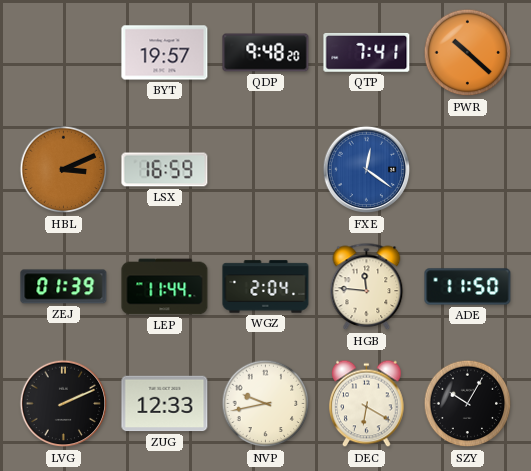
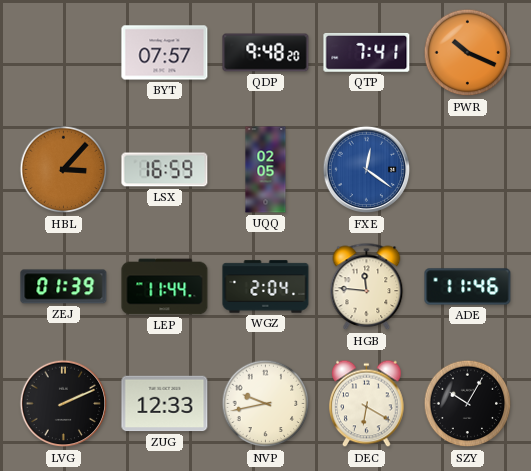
BYT: 19:57 -> 07:57
PWR: 10:22 -> 10:19
HBL: 3:11 -> 3:07
UQQ: none -> 02:05
ADE: 11:50 -> 11:46
